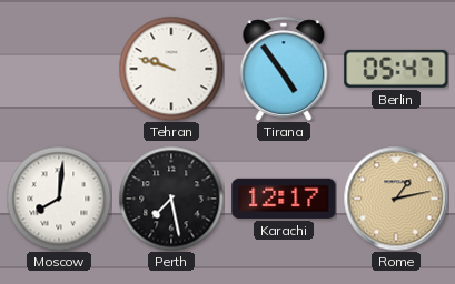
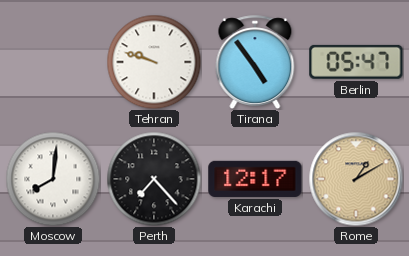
Perth: 7:28 -> 7:23
Rome: 1:13 -> 1:10
